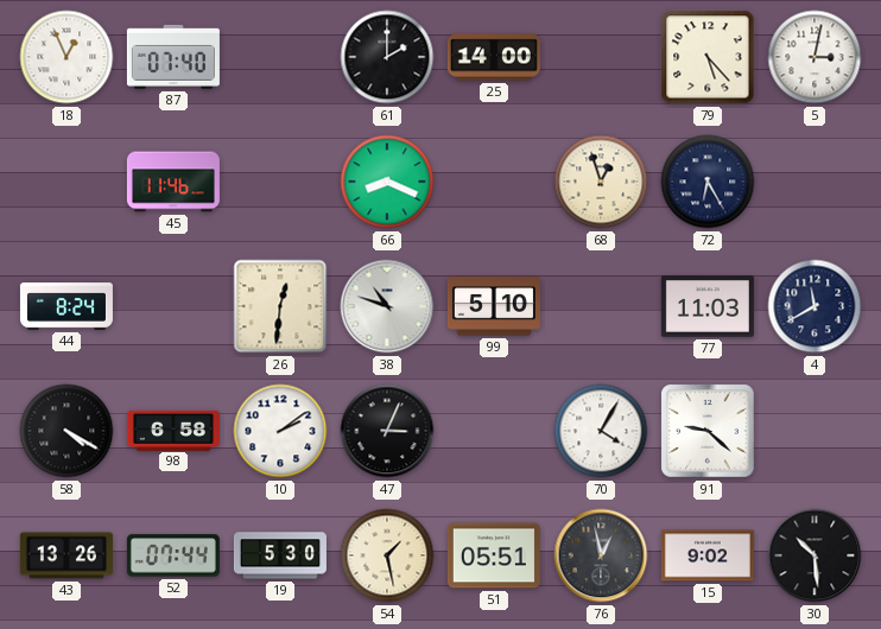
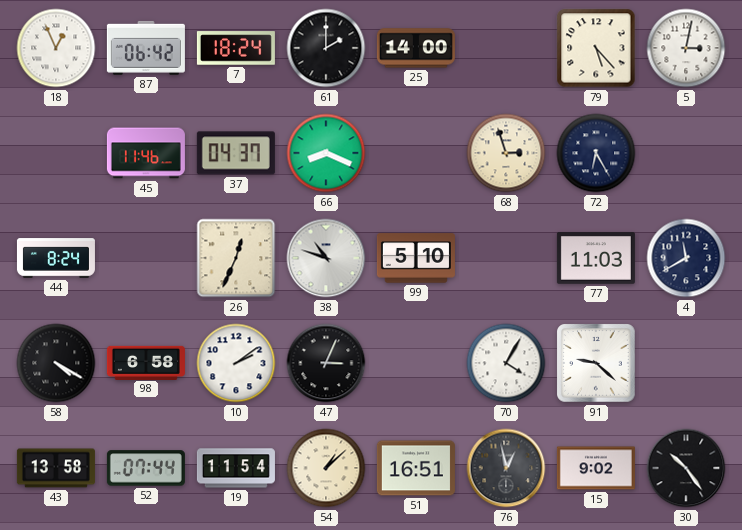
87: 07:40 -> 06:42
7: none -> 18:24
37: none -> 04:37
68: 12:57 -> 2:57
26: 12:31 -> 12:34
43: 13:26 -> 13:58
19: 5:30 -> 11:54
54: 1:28 -> 1:08
51: 05:51 -> 16:51
30: 10:29 -> 10:24
